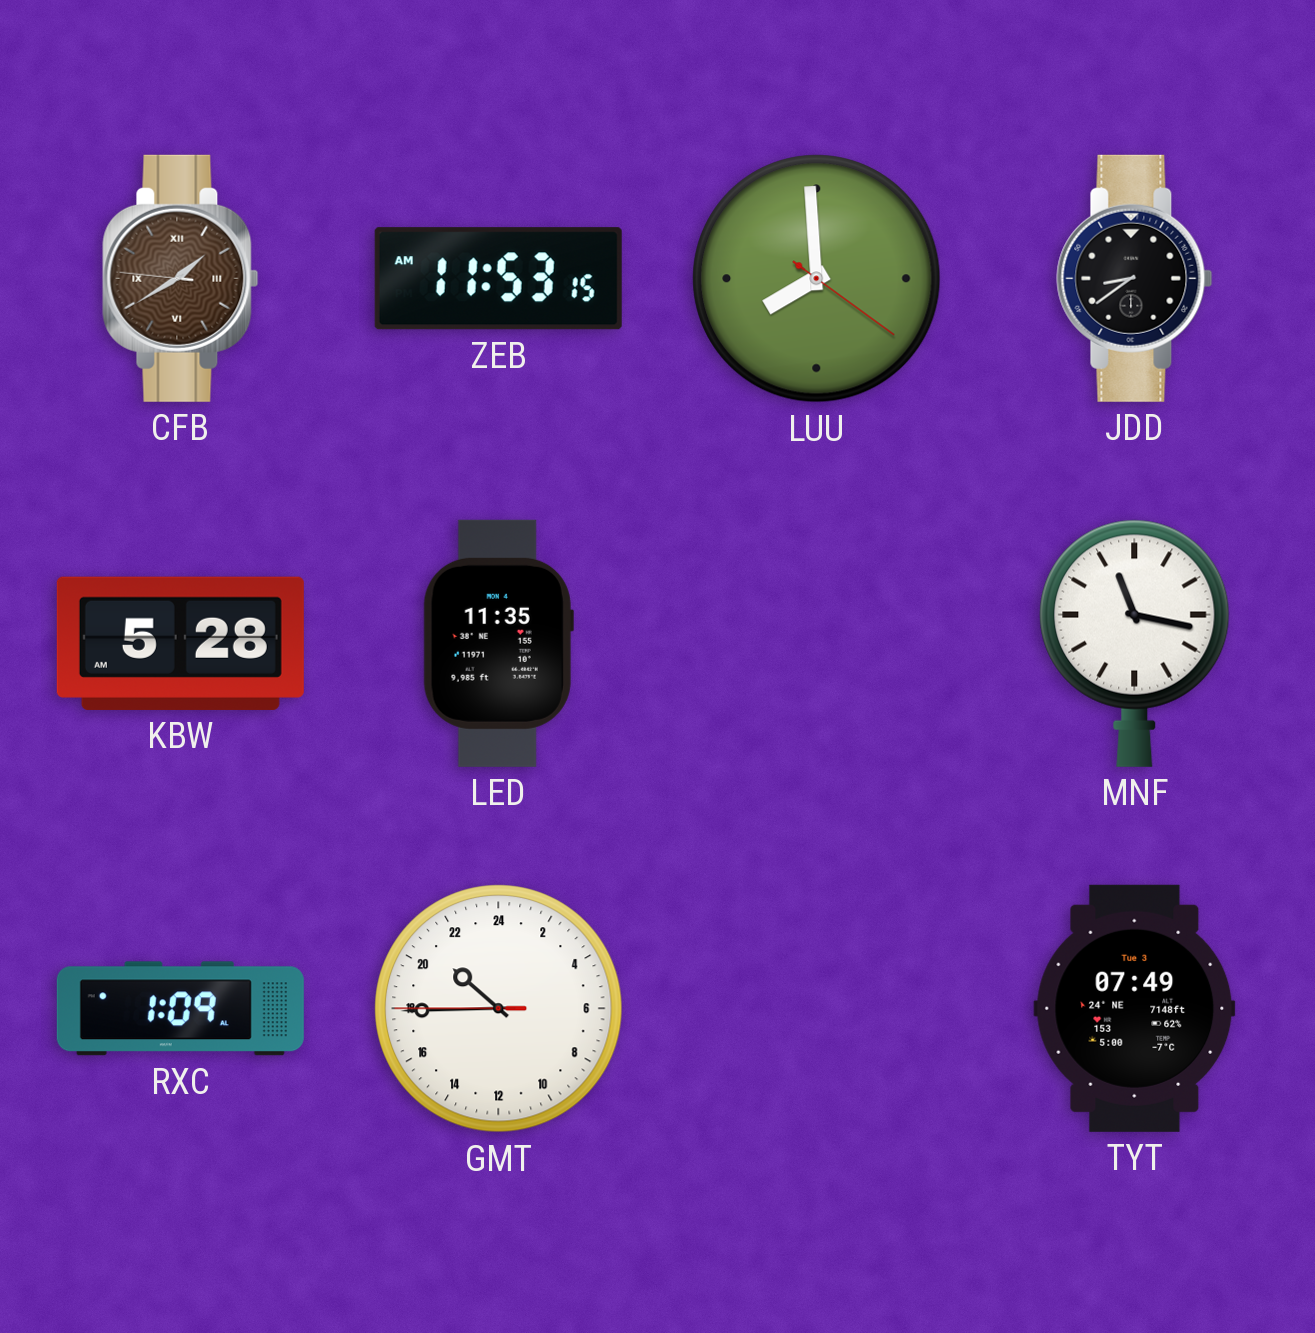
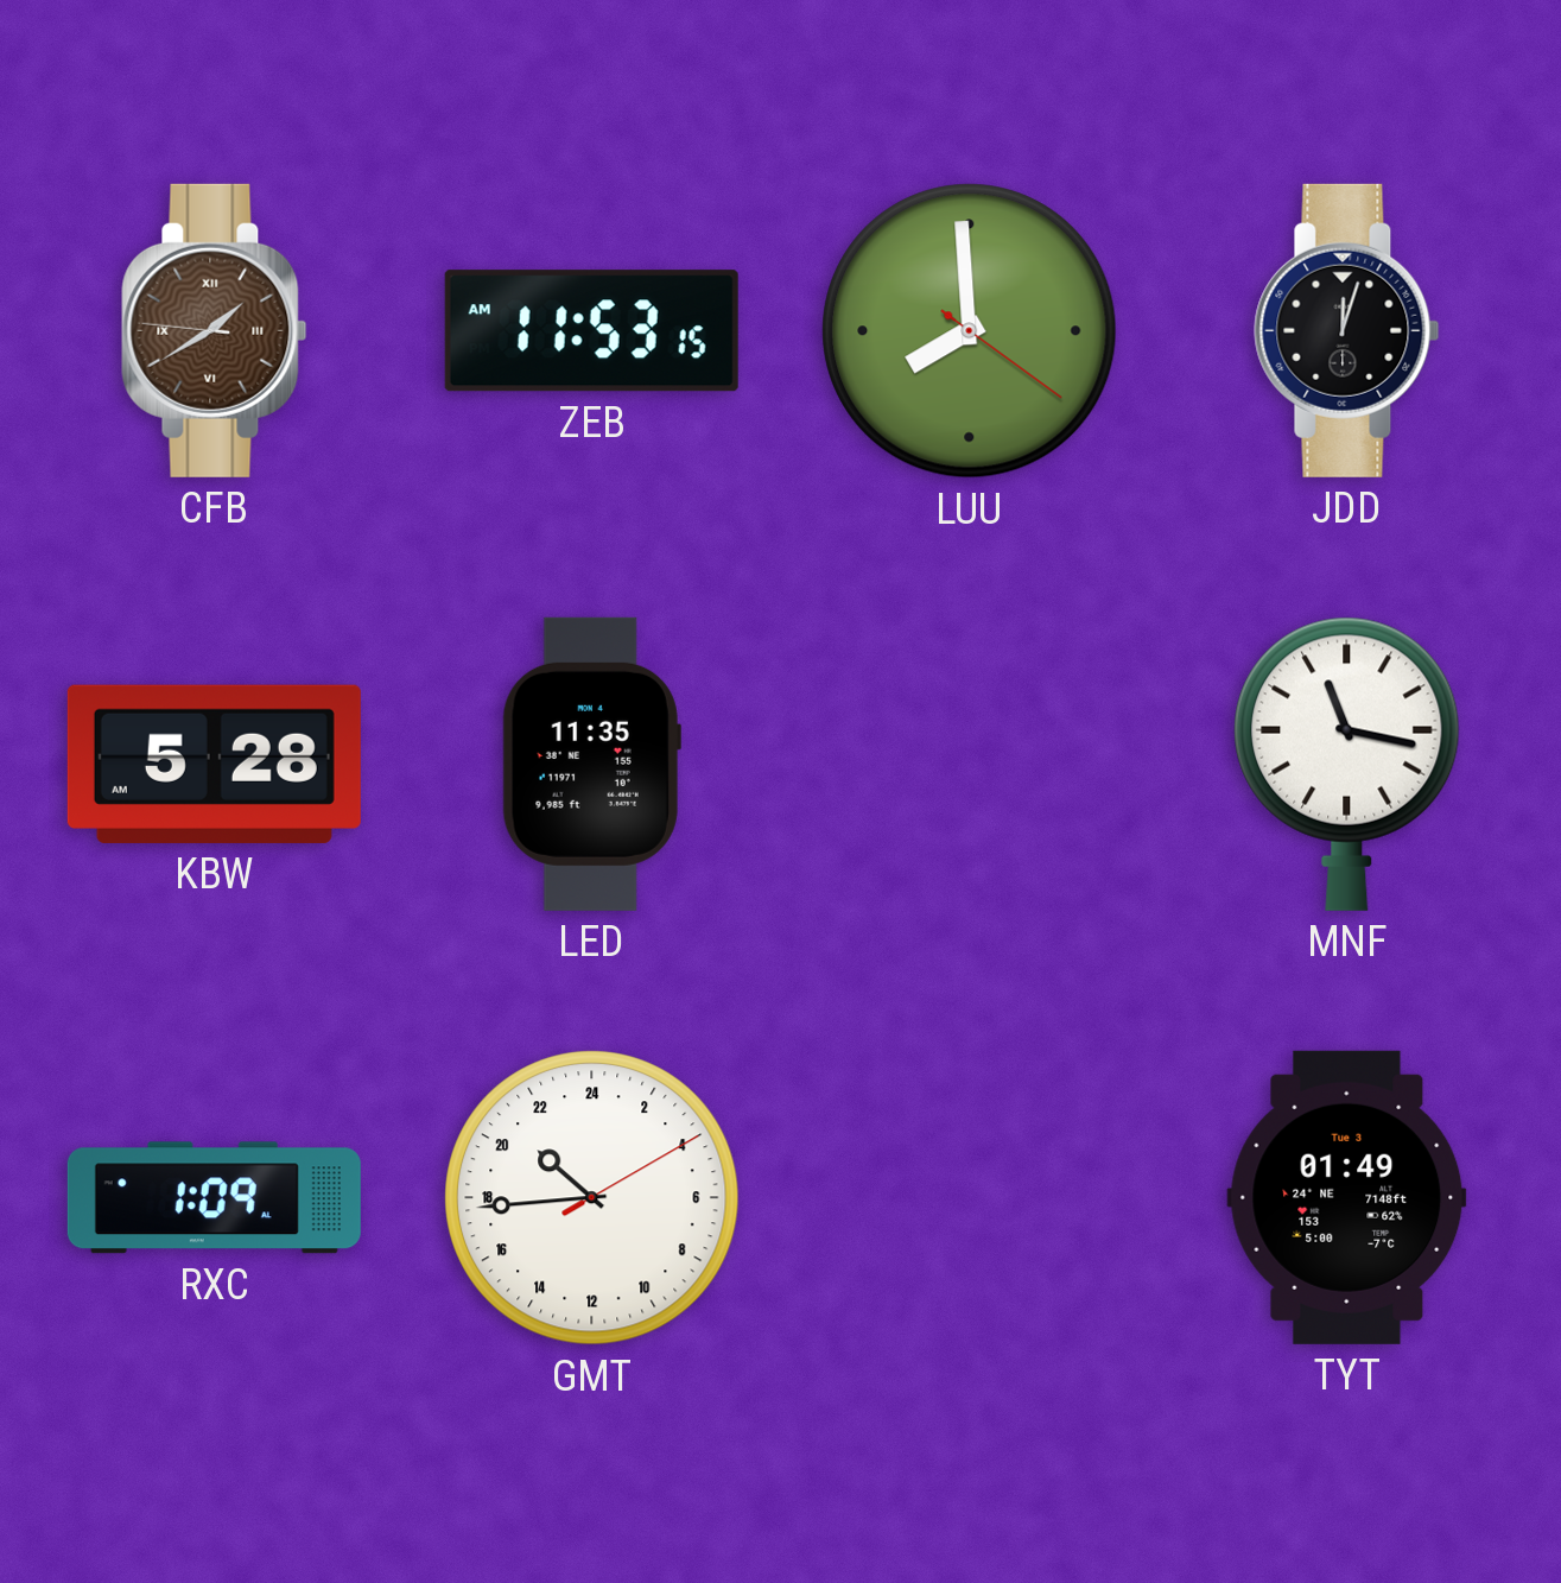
JDD: 8:39 -> 12:03
GMT: 20:44:45 -> 20:44:10
TYT: 07:49 -> 01:49
